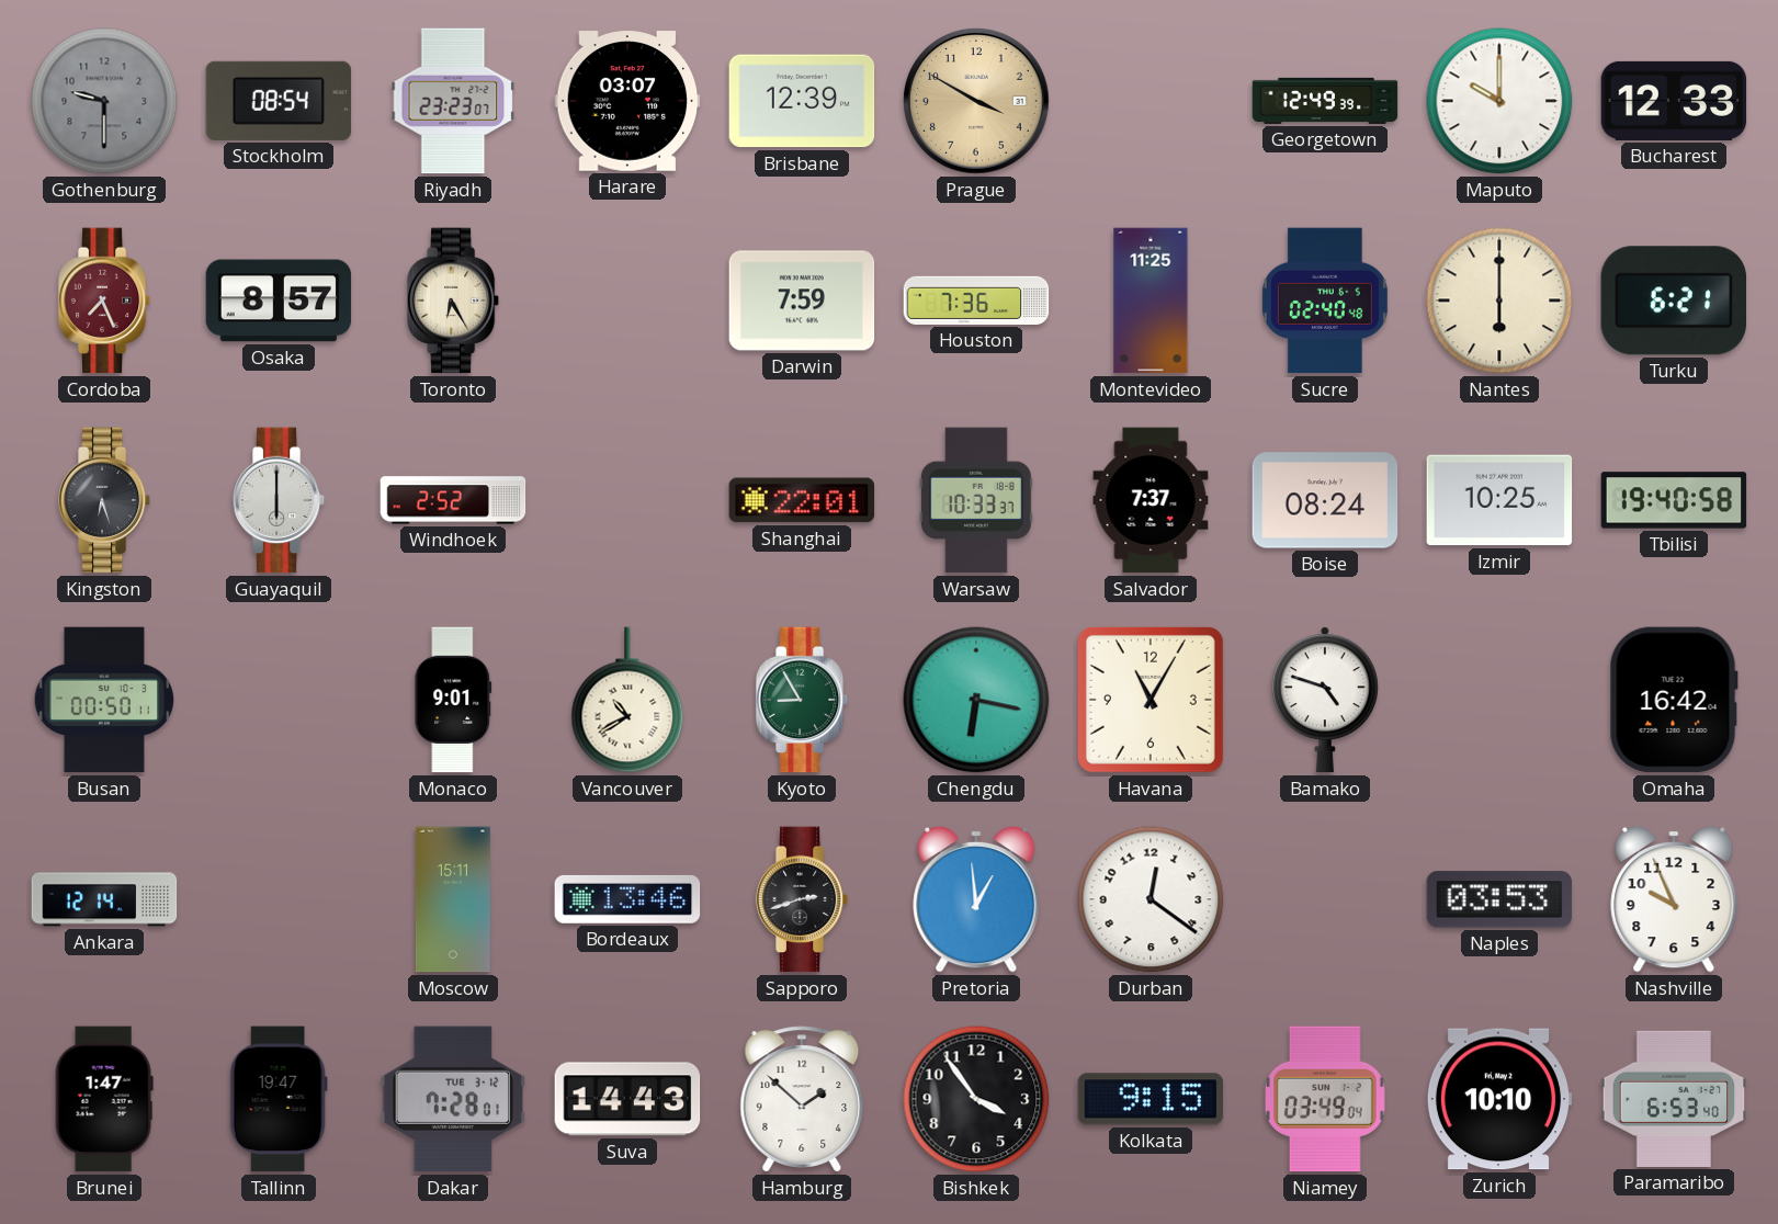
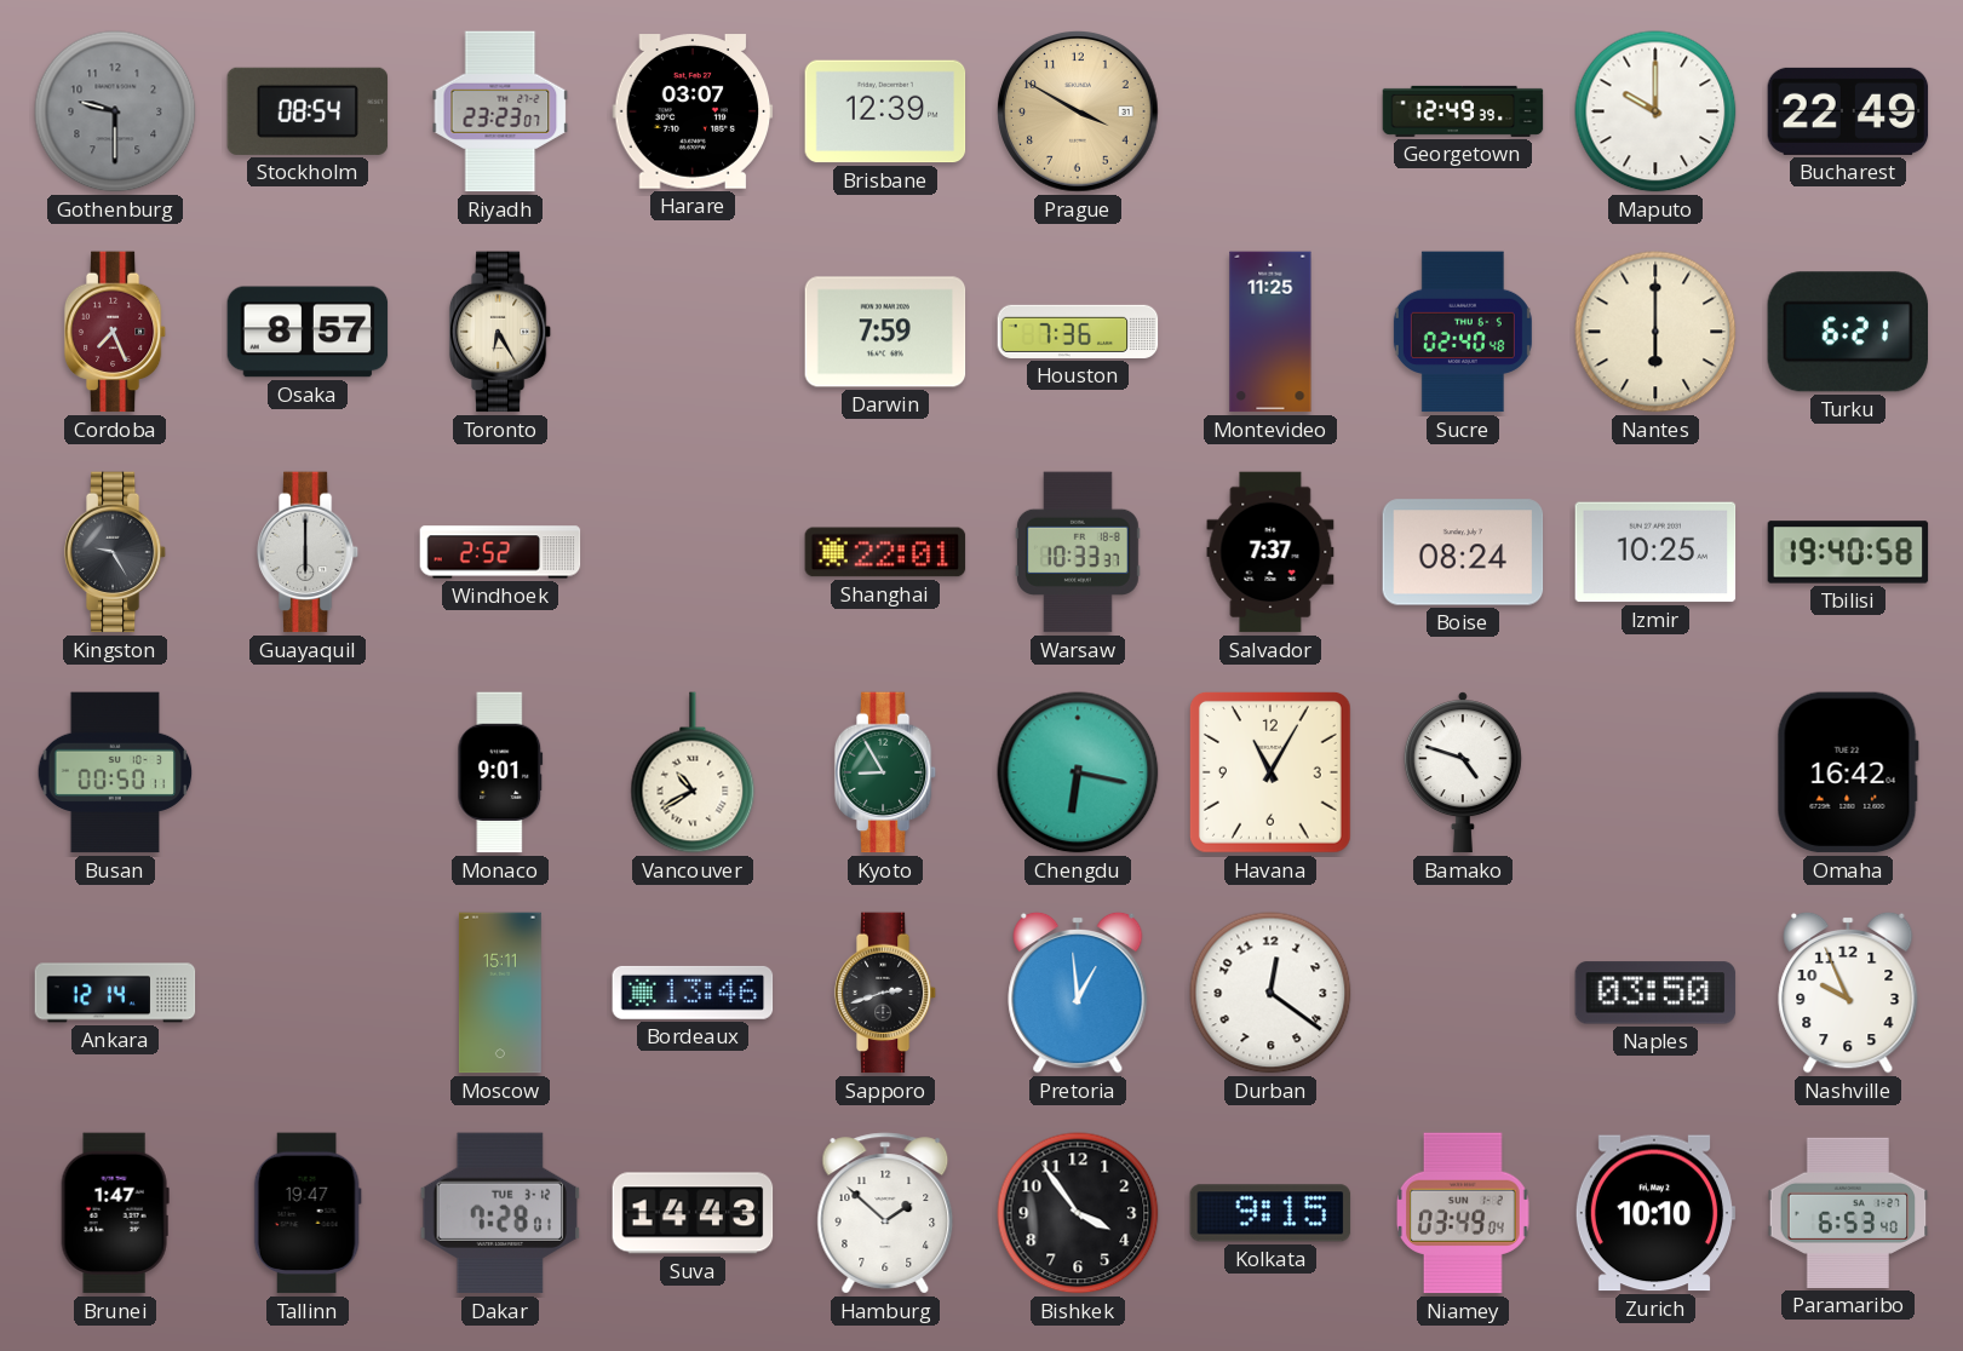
Bucharest: 12:33 -> 22:49
Kingston: 6:27 -> 9:25
Naples: 03:53 -> 03:50
